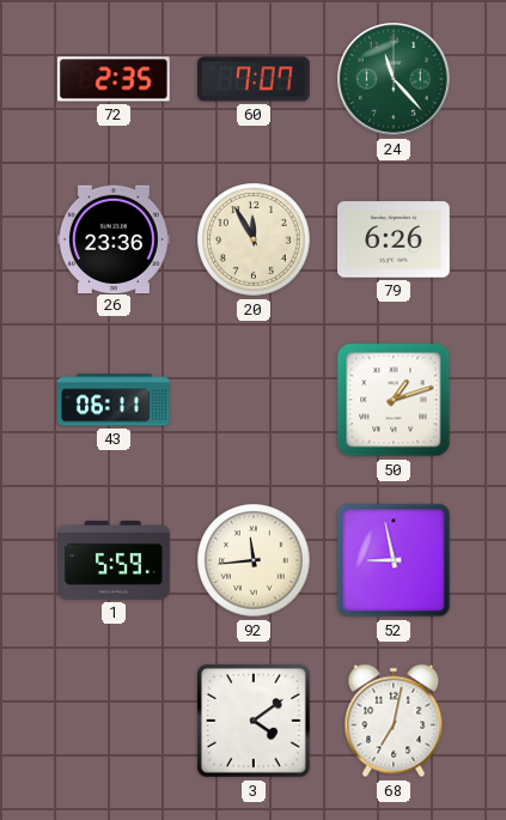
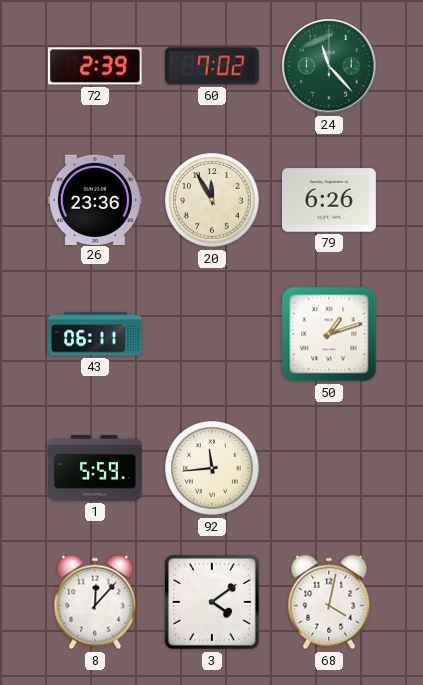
72: 2:35 -> 2:39
60: 7:07 -> 7:02
52: 8:58 -> none
8: none -> 12:07
68: 7:02 -> 4:02
